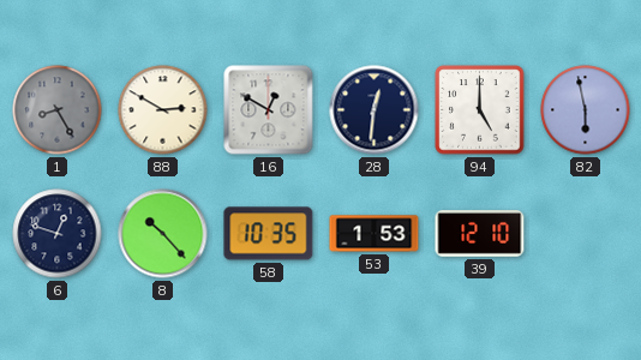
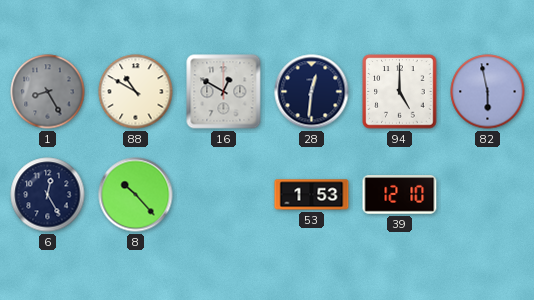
88: 2:50 -> 10:50
6: 12:48 -> 12:25
58: 10:35 -> none
